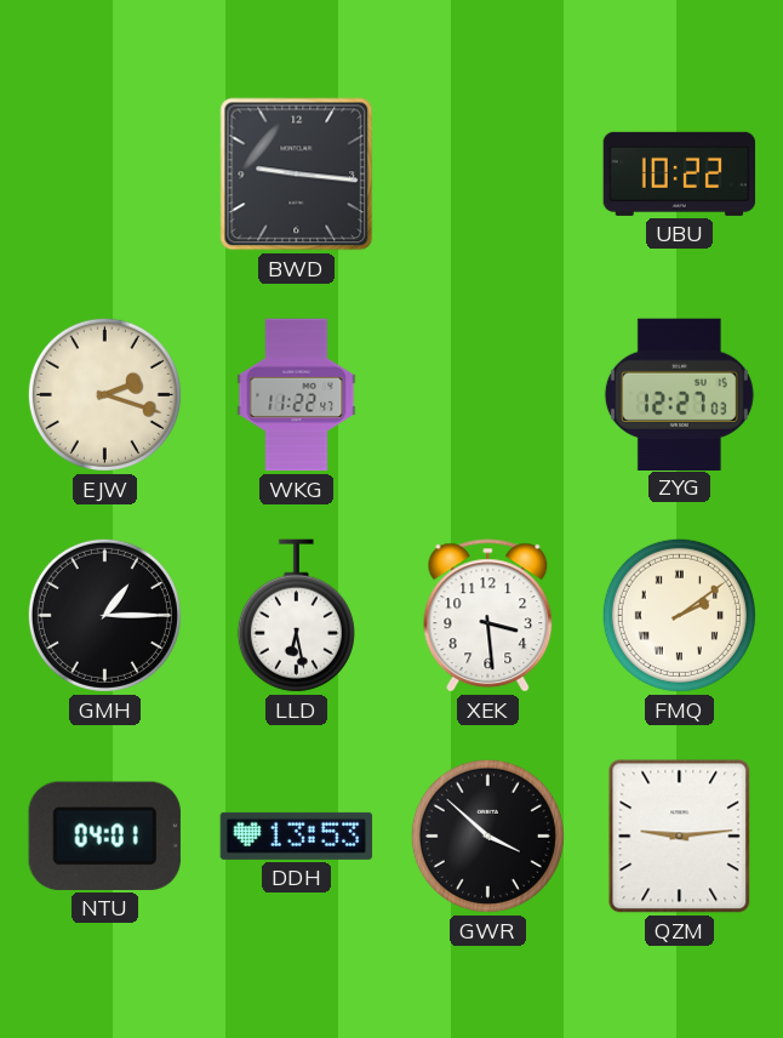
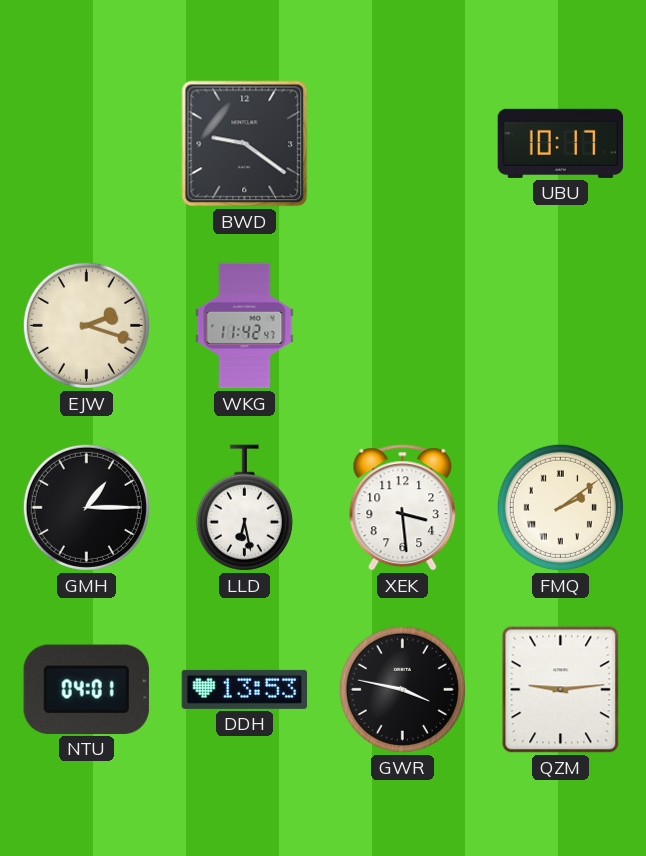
BWD: 9:16 -> 9:21
UBU: 10:22 -> 10:17
WKG: 11:22 -> 11:42
ZYG: 12:27 -> none
GWR: 3:52 -> 3:47
